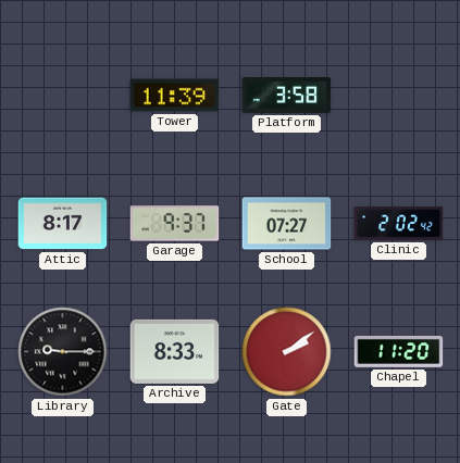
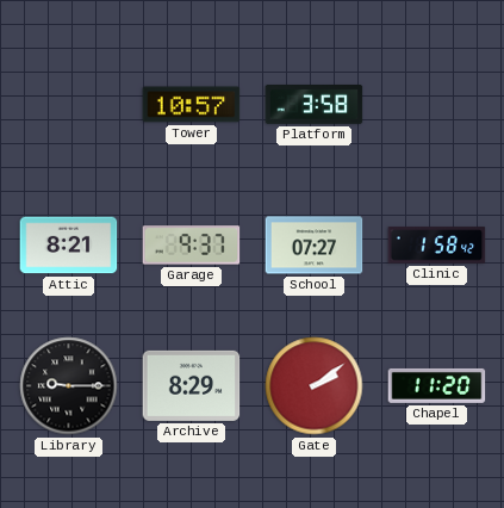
Tower: 11:39 -> 10:57
Attic: 8:17 -> 8:21
Clinic: 2:02 -> 1:58
Archive: 8:33 -> 8:29
